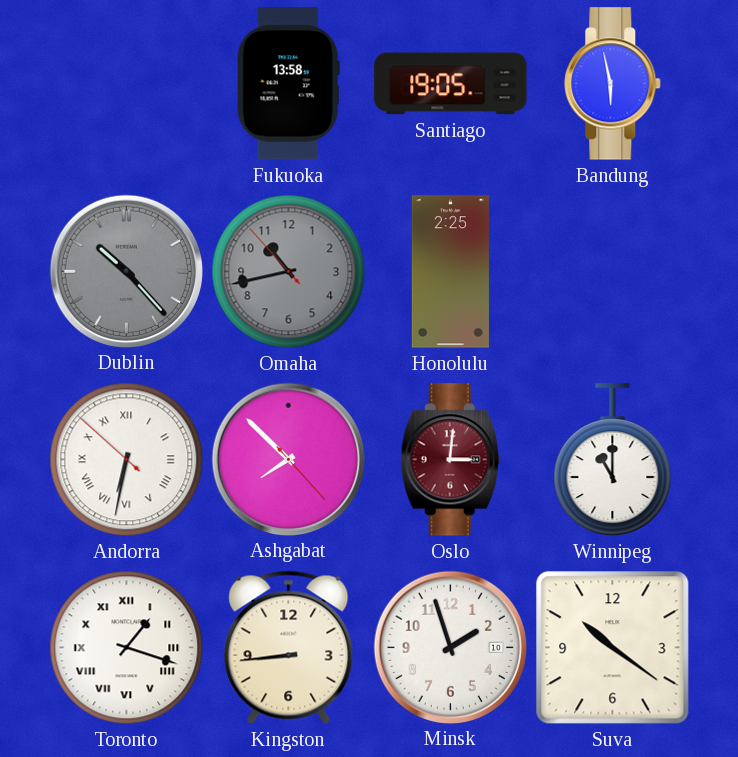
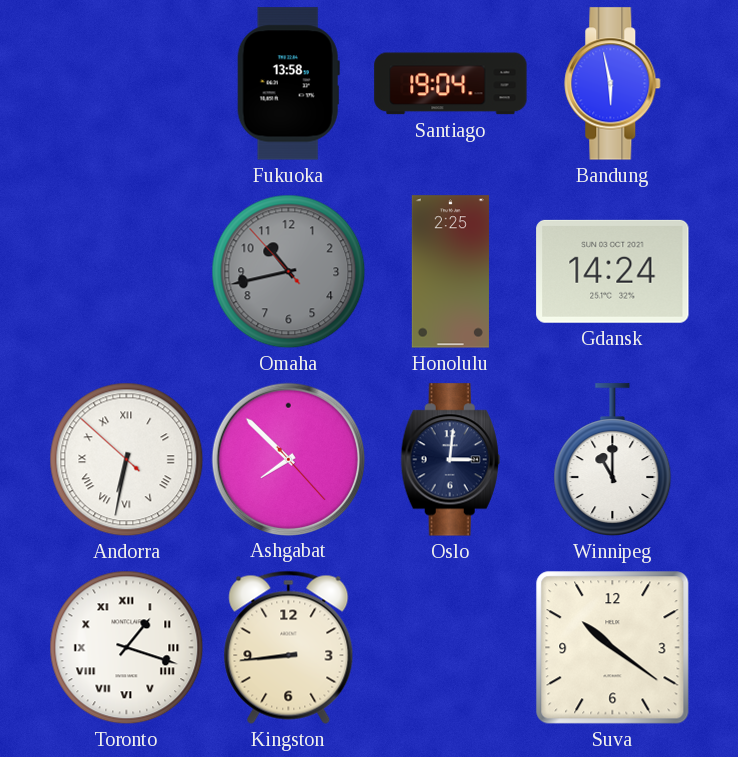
Santiago: 19:05 -> 19:04
Dublin: 10:23 -> none
Gdansk: none -> 14:24
Oslo dial: burgundy -> navy
Minsk: 1:57 -> none
